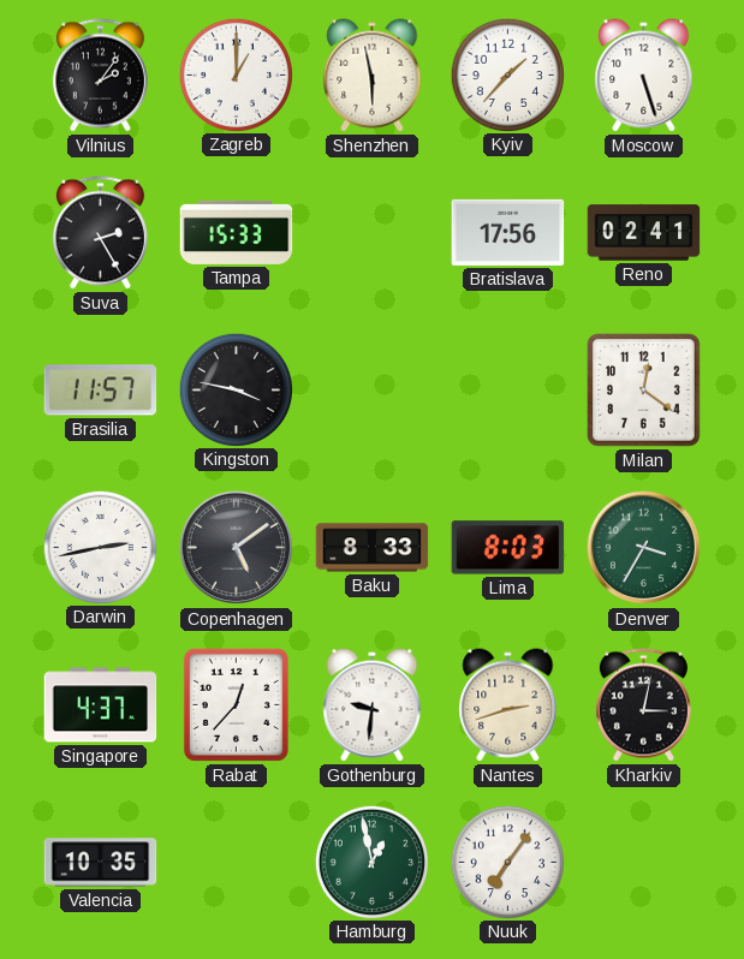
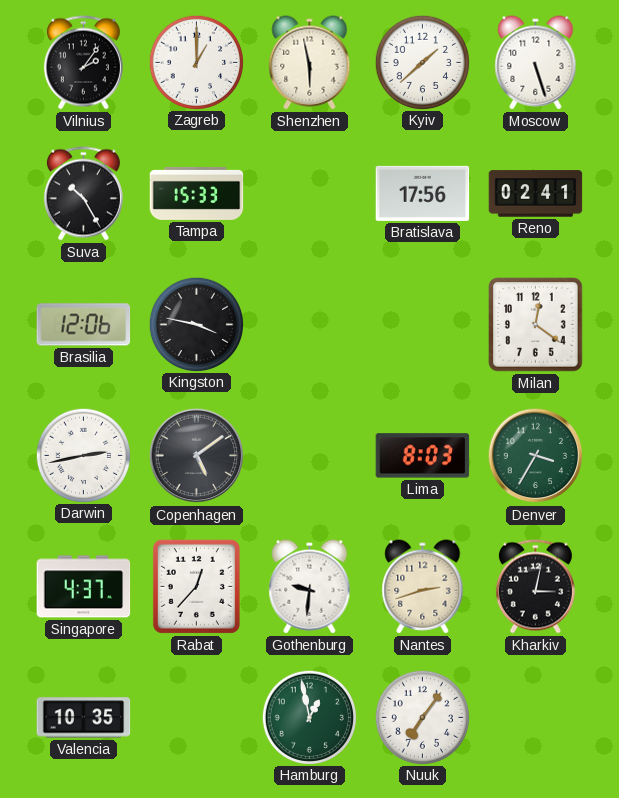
Kyiv: 1:37 -> 1:38
Suva: 2:25 -> 10:25
Brasilia: 11:57 -> 12:06
Baku: 8:33 -> none
